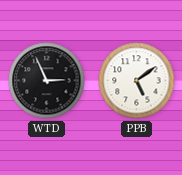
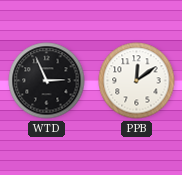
PPB: 5:09 -> 12:09
